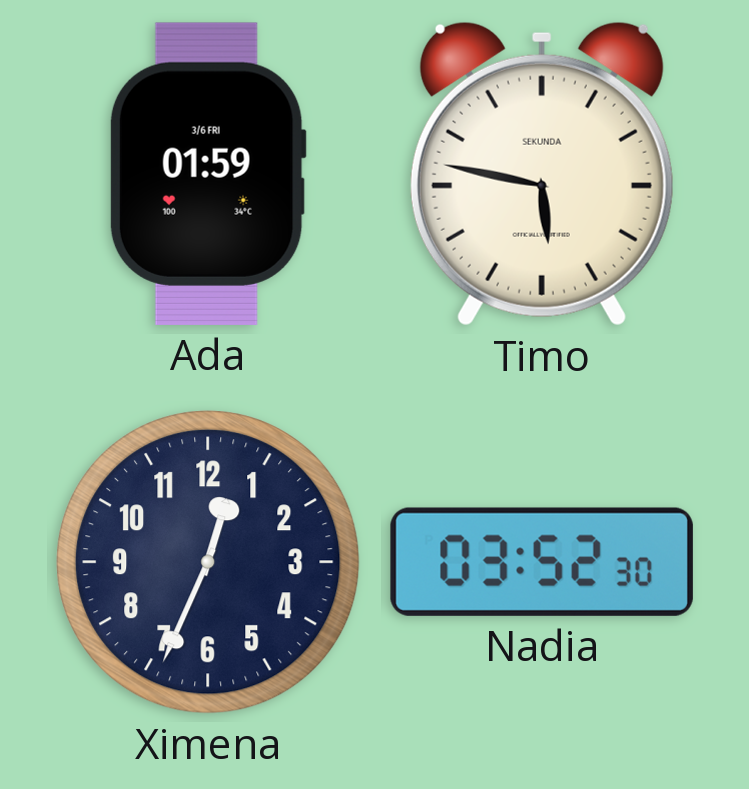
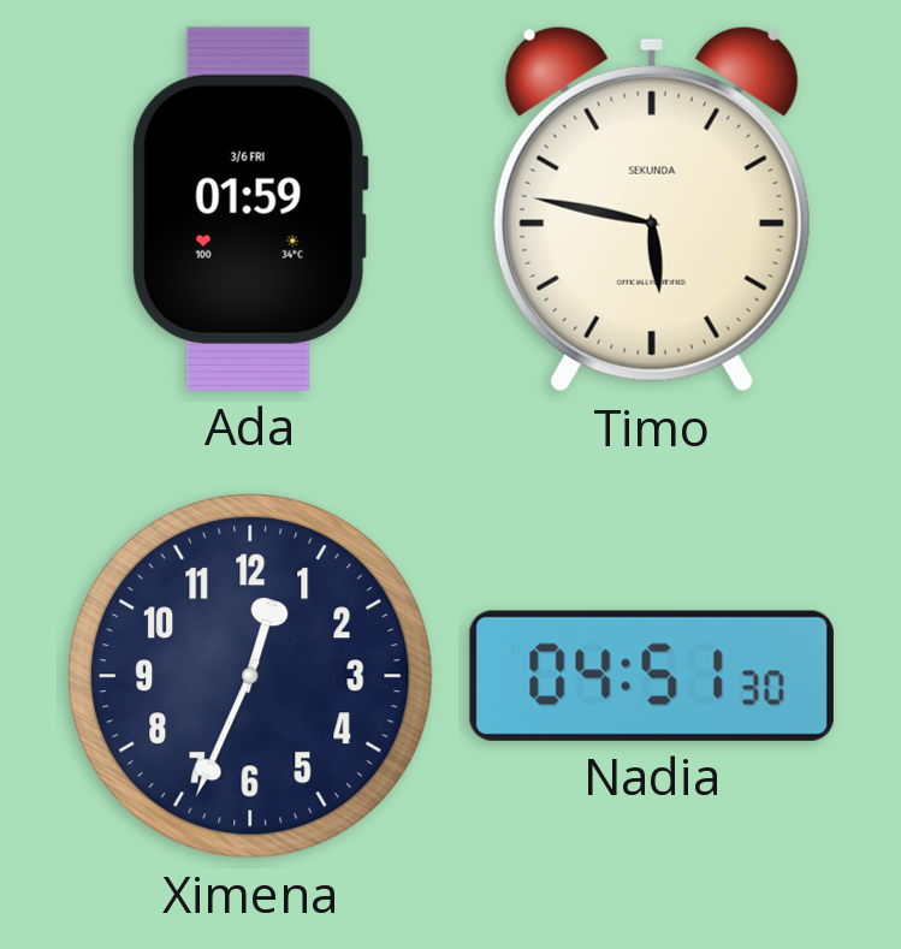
Nadia: 03:52 -> 04:51
